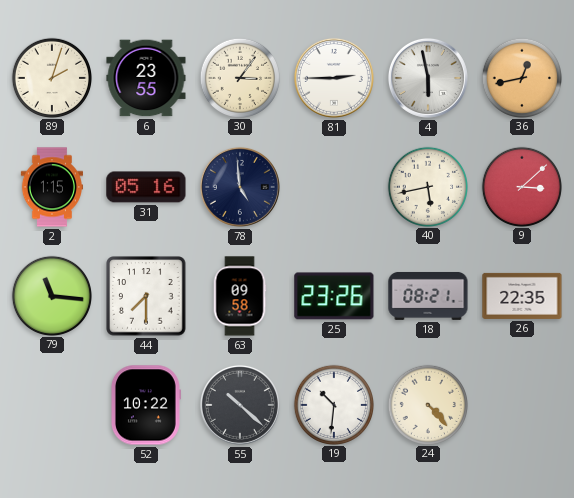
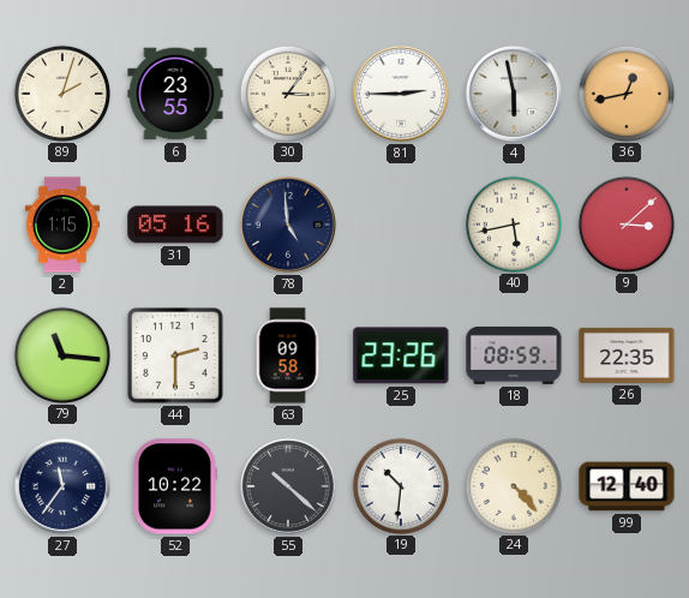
44: 7:30 -> 2:30
18: 08:21 -> 08:59
27: none -> 11:36
99: none -> 12:40
